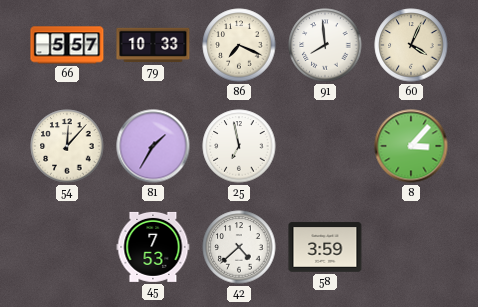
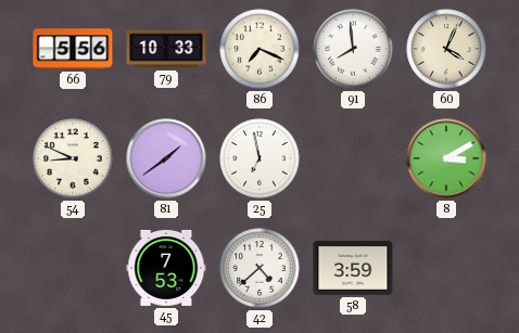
66: 5:57 -> 5:56
54: 12:07 -> 8:49
81: 1:35 -> 1:39
8: 3:07 -> 3:10
